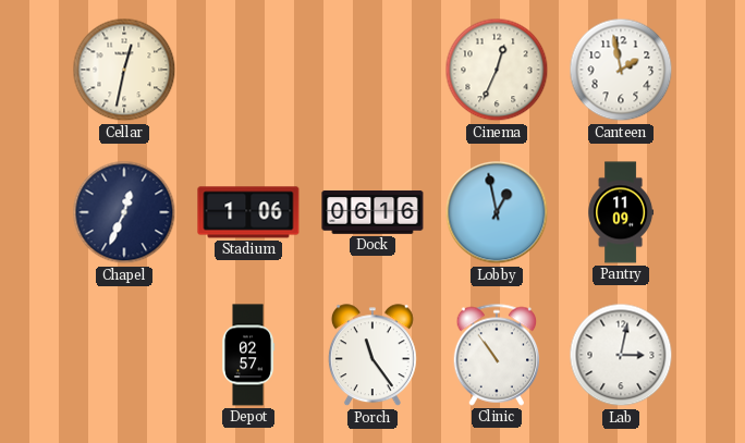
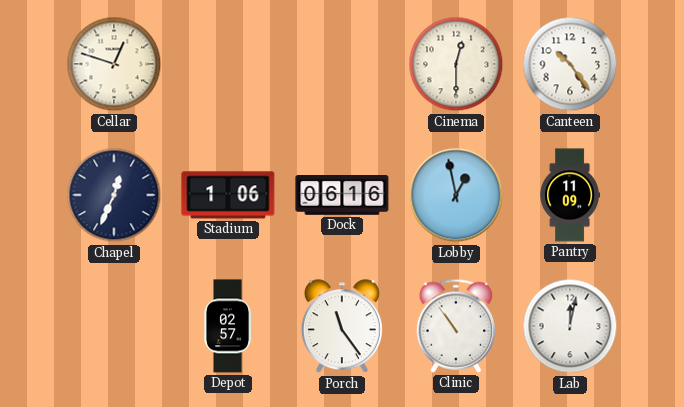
Cellar: 12:32 -> 12:48
Cinema: 12:34 -> 12:30
Canteen: 1:58 -> 10:24
Lab: 3:02 -> 12:02
